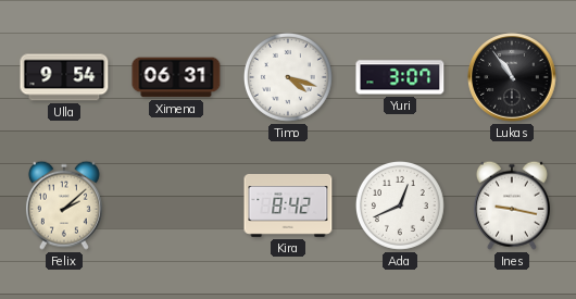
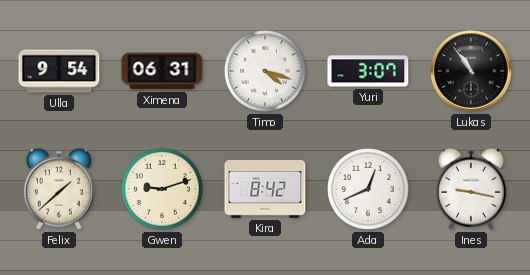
Felix: 2:08 -> 1:38
Gwen: none -> 9:12
